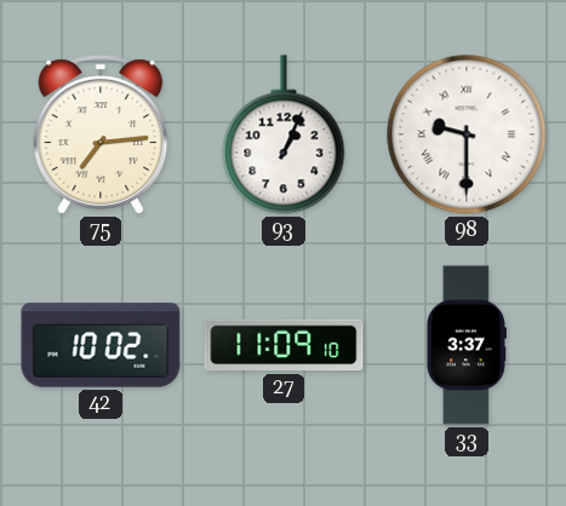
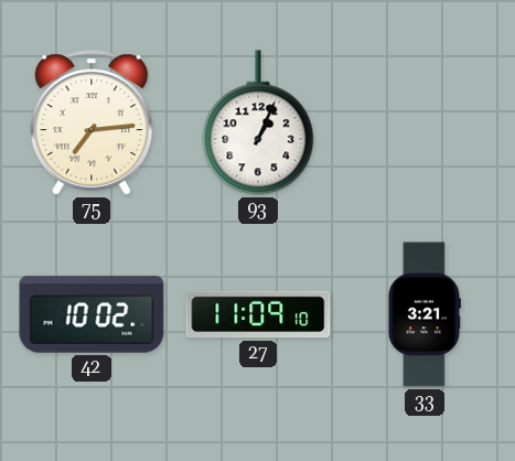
98: 9:30 -> none
33: 3:37 -> 3:21
